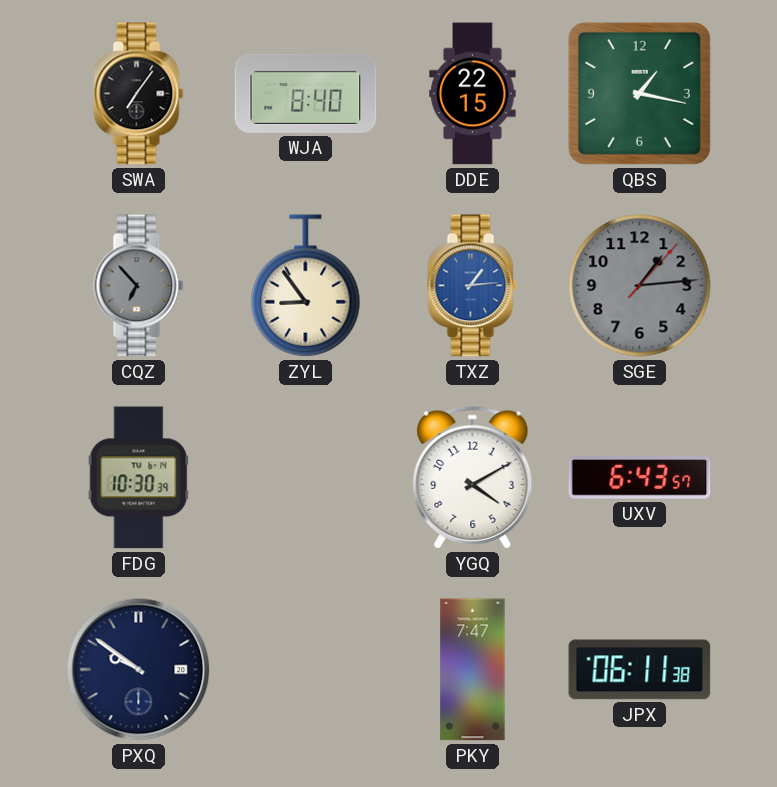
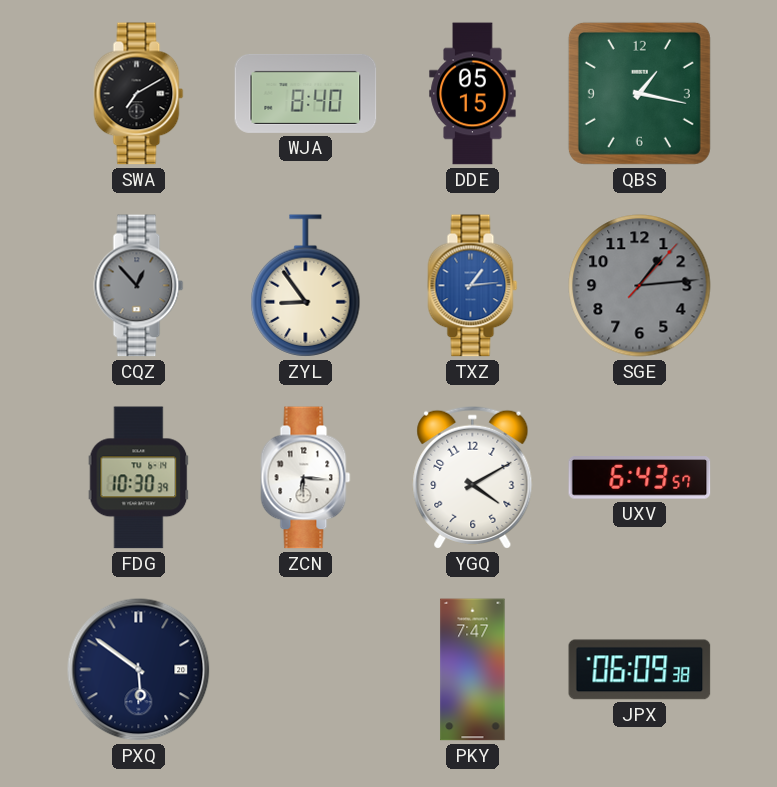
SWA: 7:06 -> 7:10
DDE: 22:15 -> 05:15
CQZ: 6:53 -> 12:53
ZCN: none -> 6:16
PXQ: 9:51 -> 5:51
JPX: 06:11 -> 06:09
